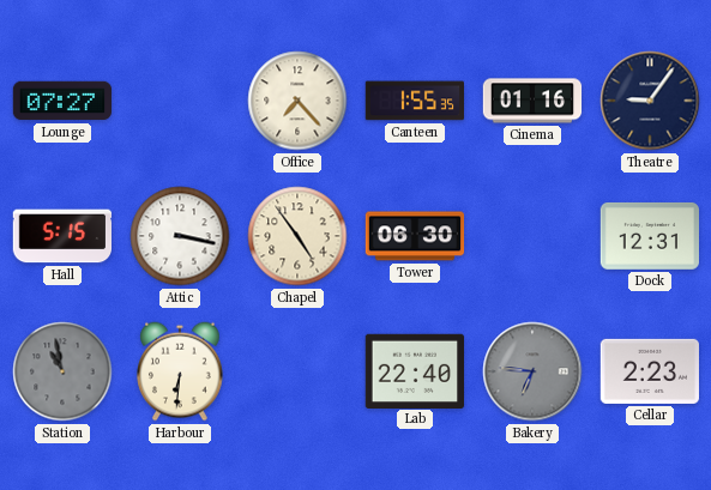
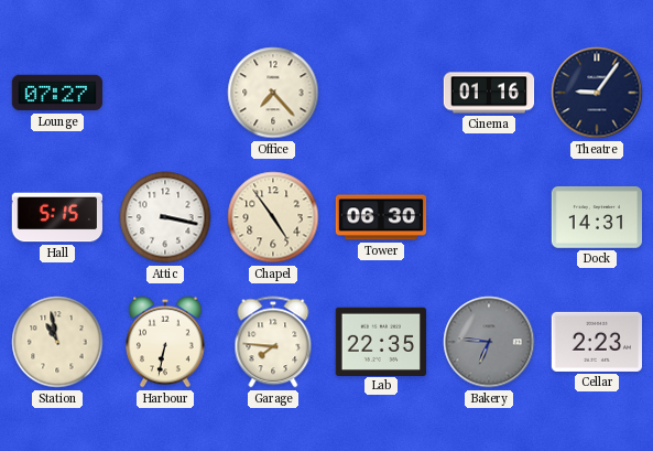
Canteen: 1:55 -> none
Dock: 12:31 -> 14:31
Station dial: grey -> cream
Harbour: 6:31 -> 6:32
Garage: none -> 7:46
Lab: 22:40 -> 22:35
